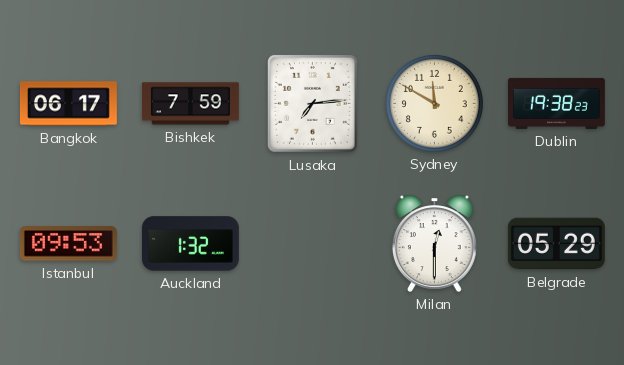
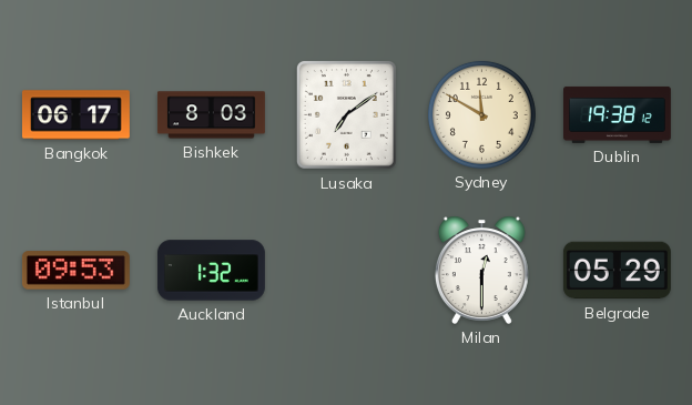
Bishkek: 7:59 -> 8:03
Lusaka: 7:14 -> 7:09
Dublin: 19:38:23 -> 19:38:12
